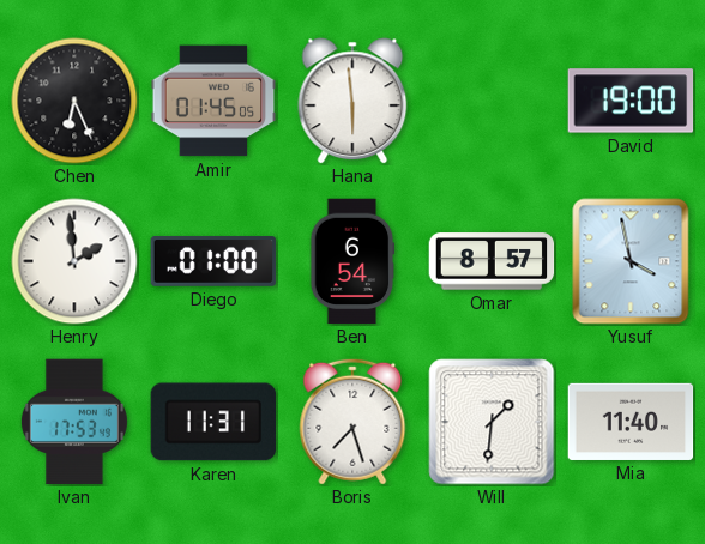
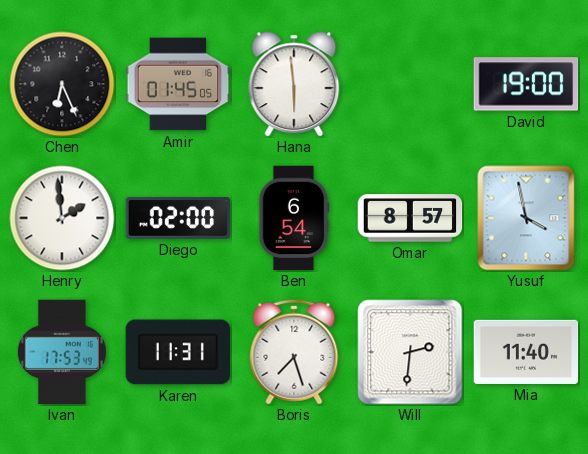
Diego: 01:00 -> 02:00
Will: 1:31 -> 2:31
